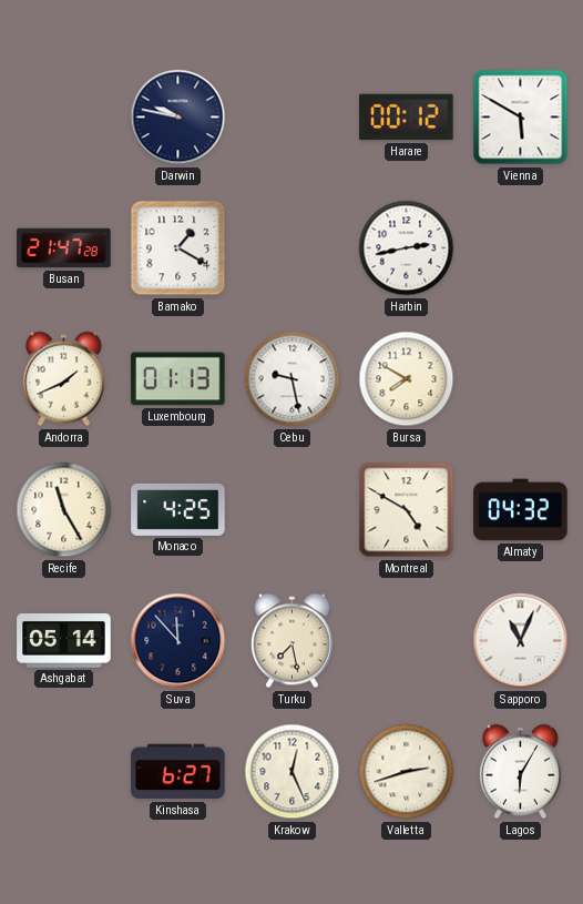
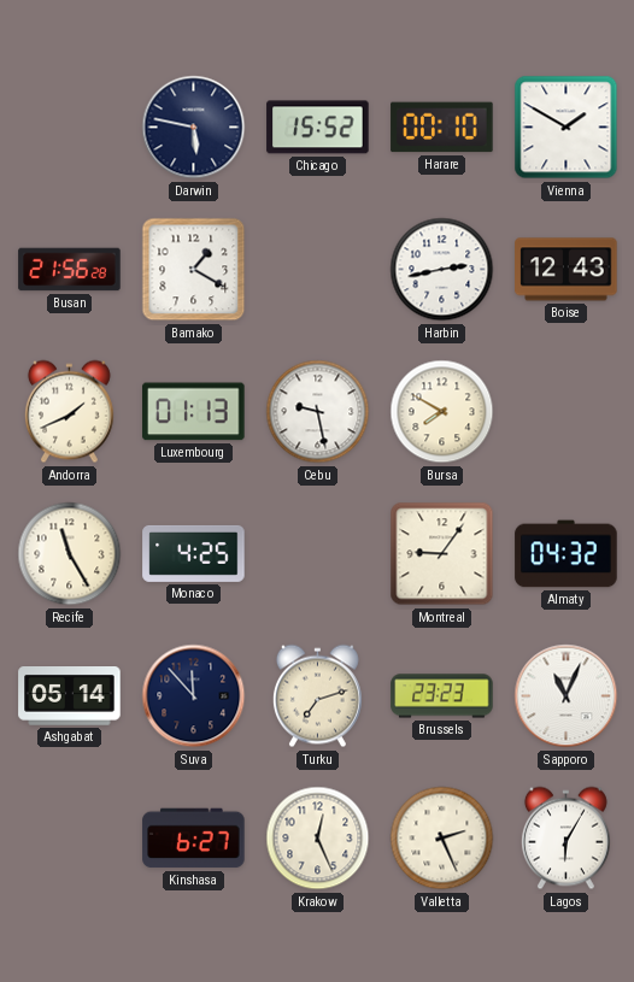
Darwin: 9:47 -> 5:47
Chicago: none -> 15:52
Harare: 00:12 -> 00:10
Vienna: 5:50 -> 1:50
Busan: 21:47 -> 21:56
Boise: none -> 12:43
Montreal: 4:50 -> 9:06
Turku: 7:28 -> 7:12
Brussels: none -> 23:23
Valletta: 2:42 -> 2:26
